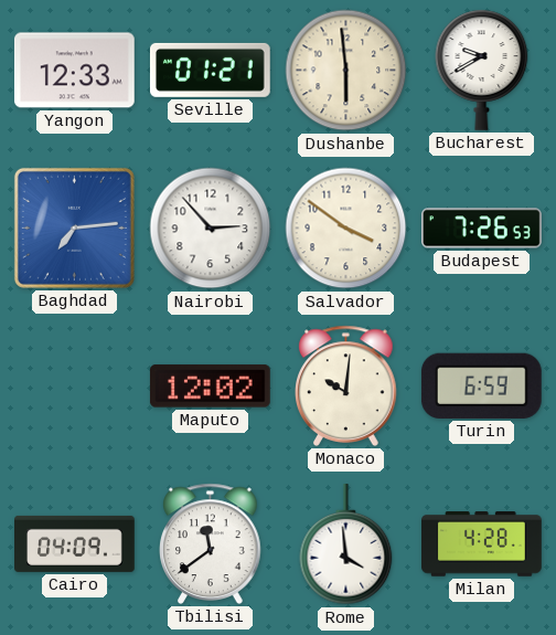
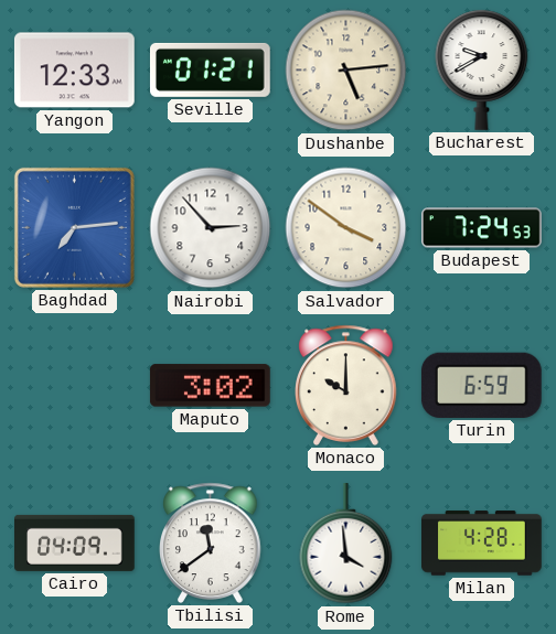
Dushanbe: 5:59 -> 5:14
Budapest: 7:26 -> 7:24
Maputo: 12:02 -> 3:02
Monaco: 10:01 -> 10:00
